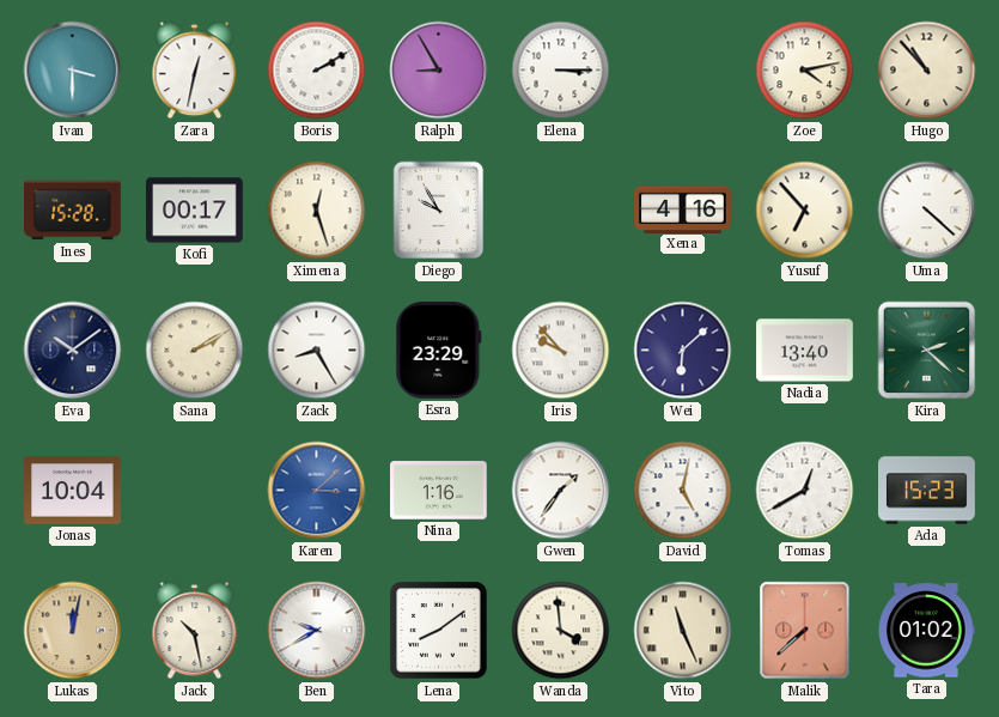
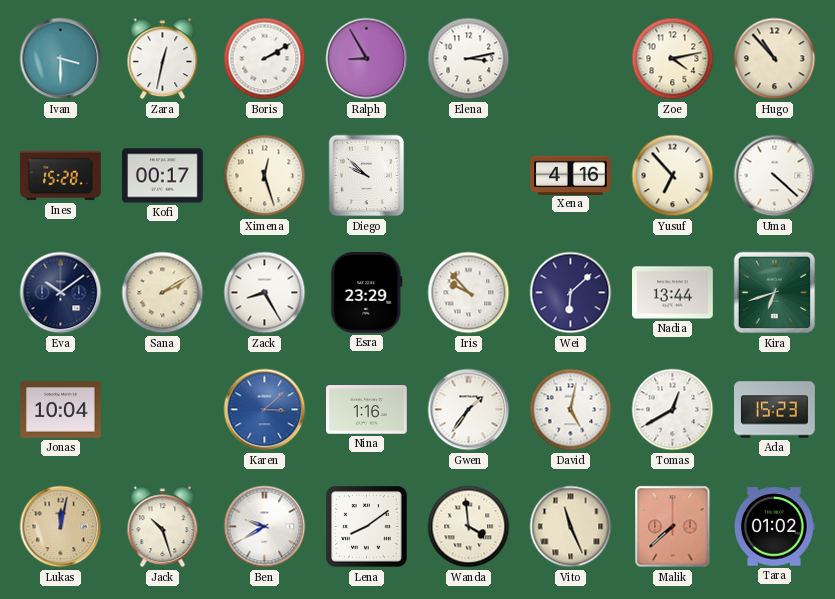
Elena: 3:15 -> 3:13
Diego: 9:55 -> 9:52
Nadia: 13:40 -> 13:44
Kira: 2:22 -> 6:42
Jack: 10:28 -> 10:27
